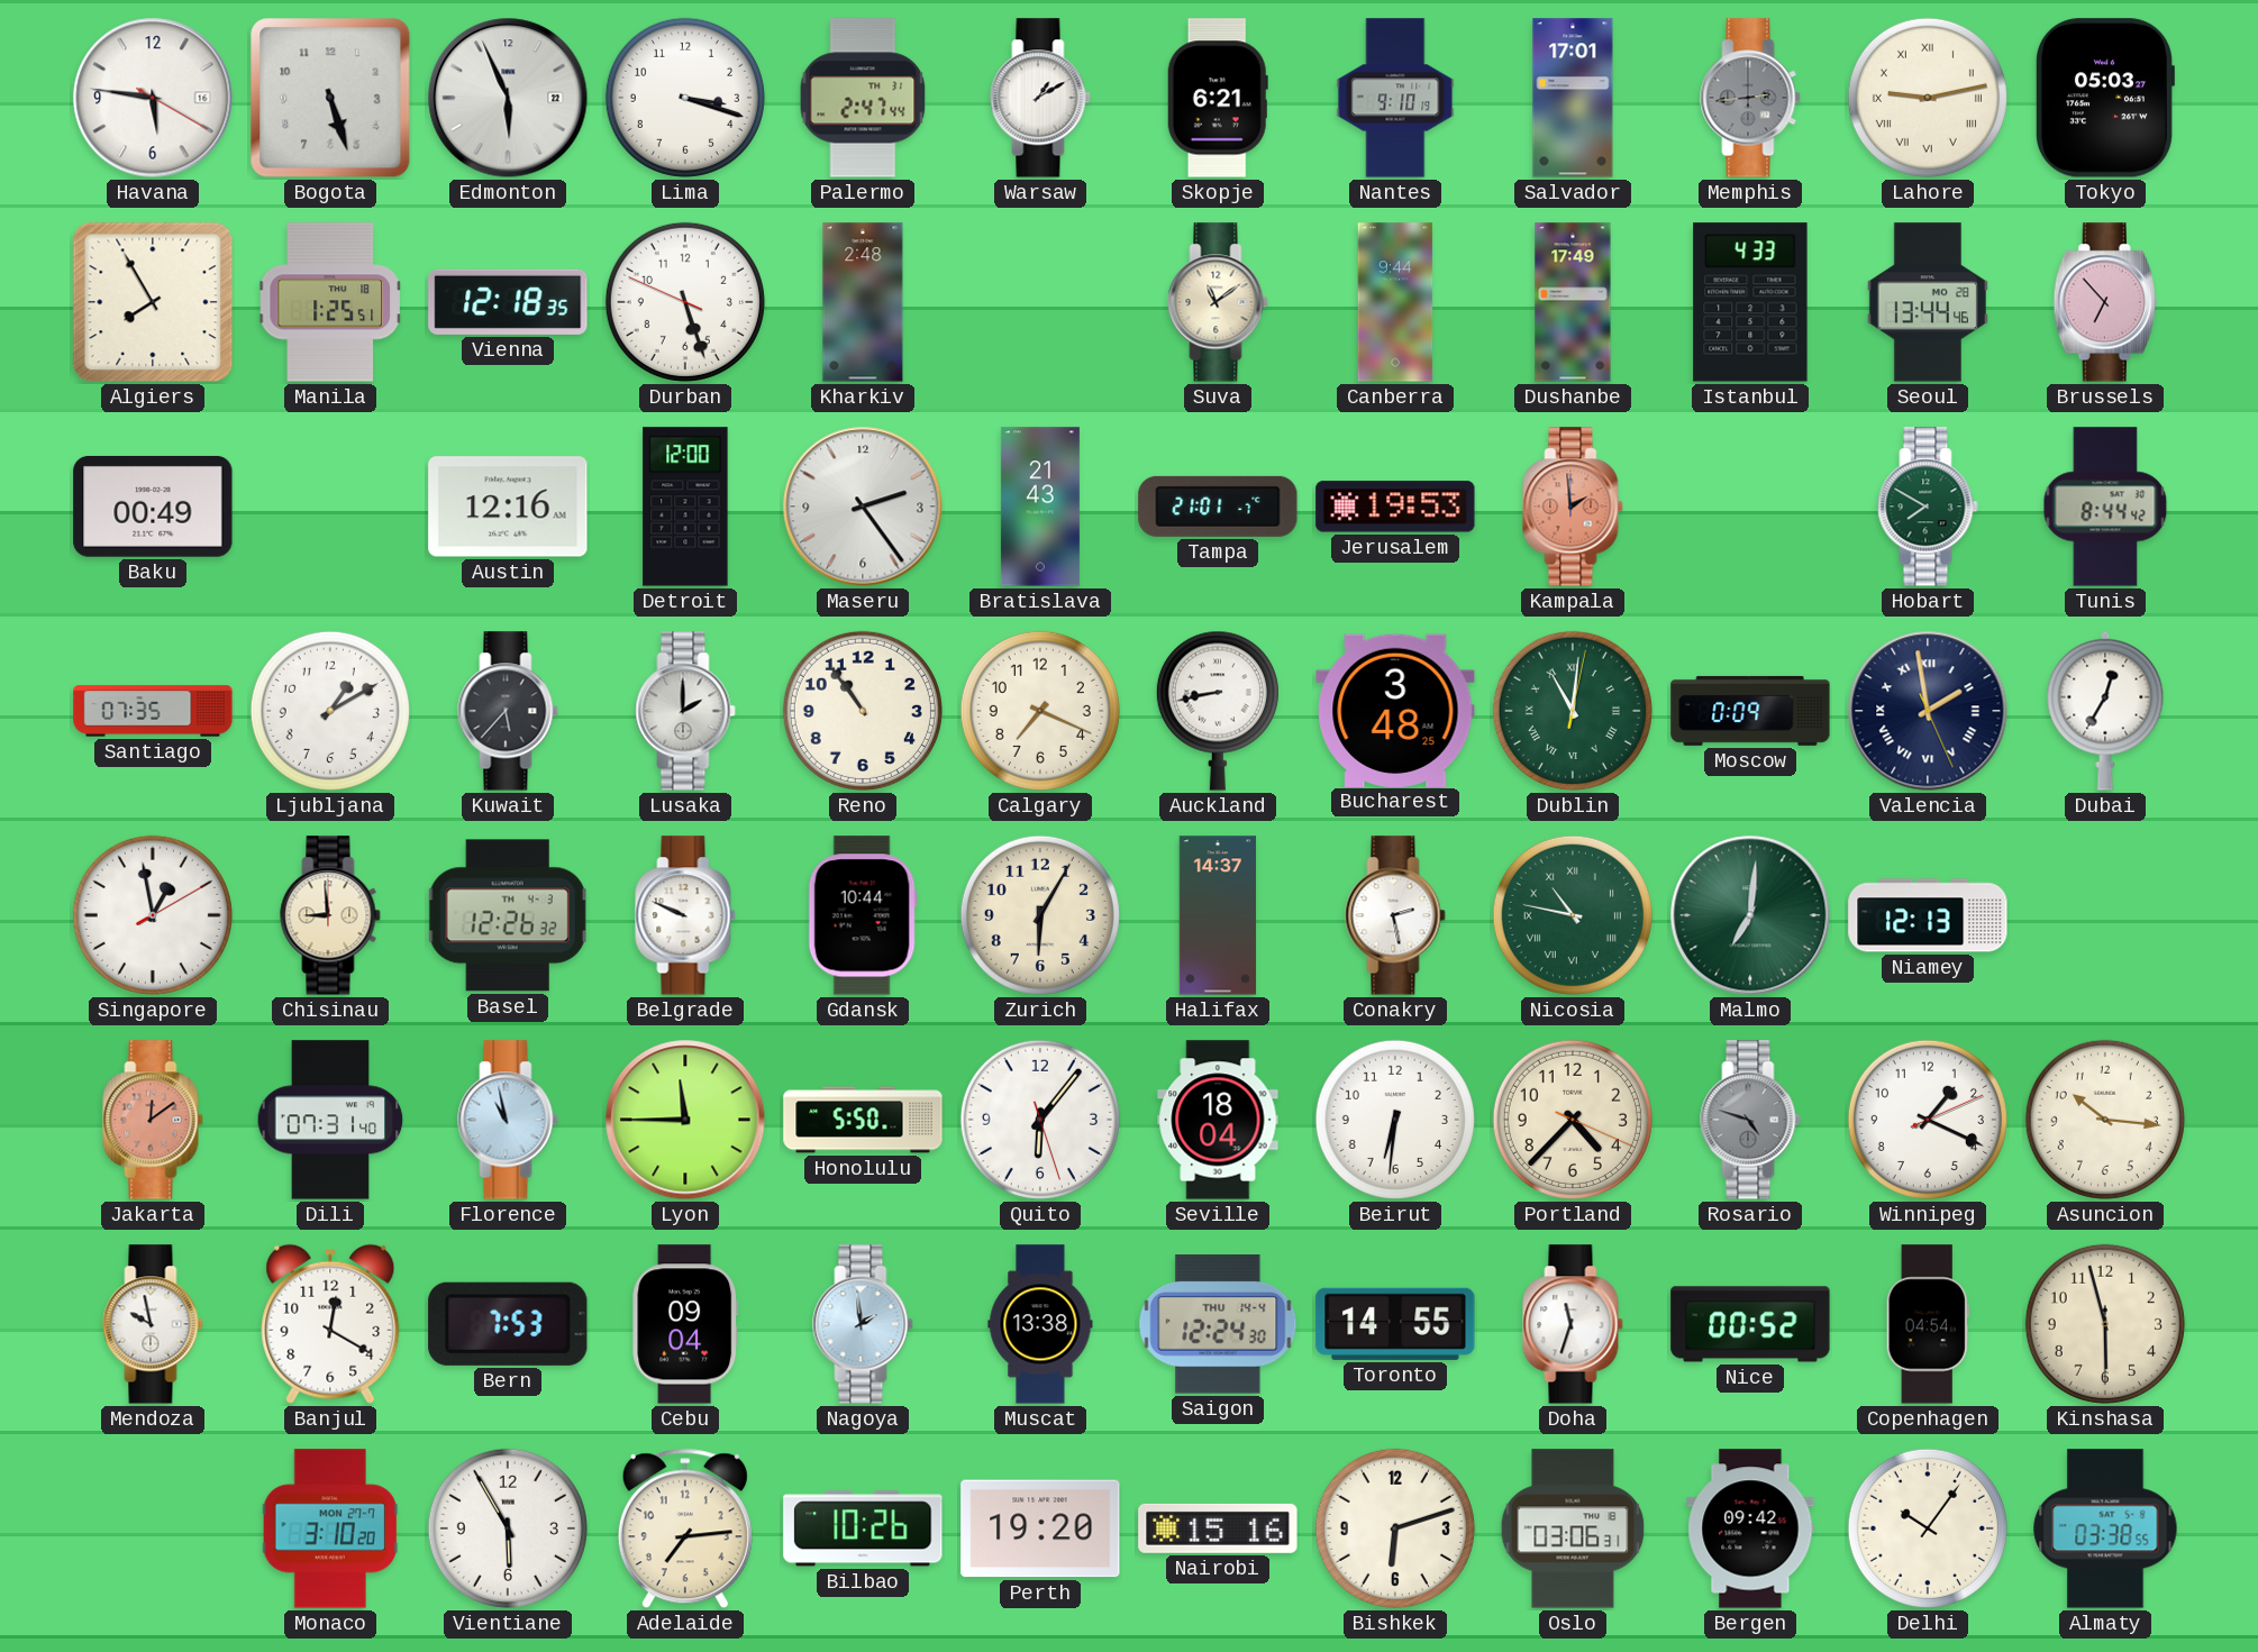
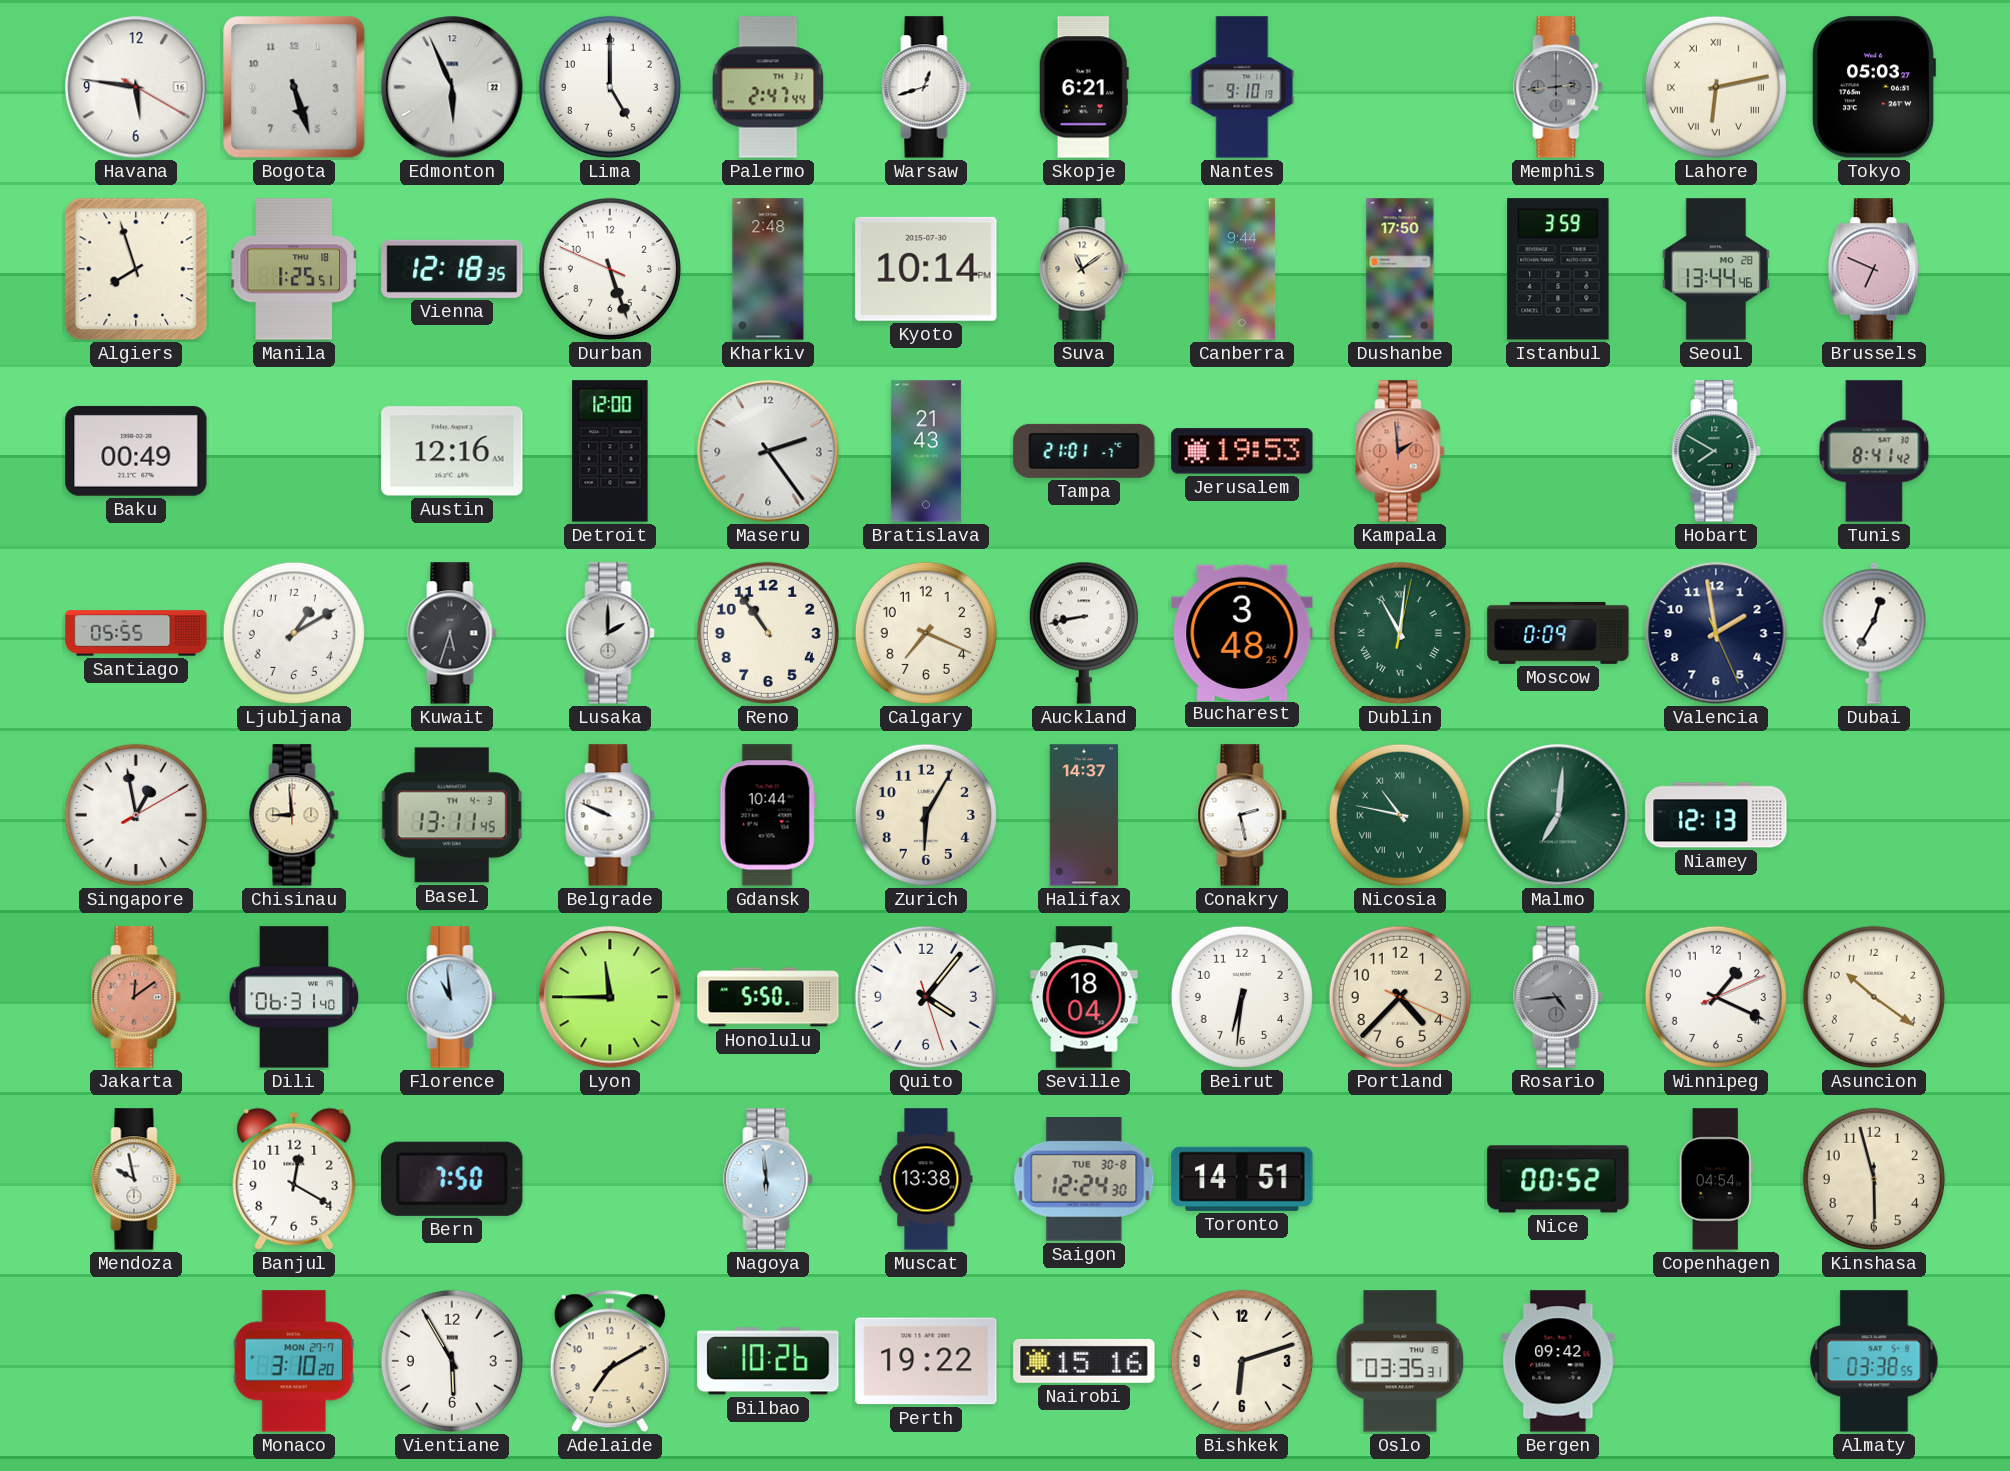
Lima: 3:18 -> 5:00
Warsaw: 1:10 -> 12:42
Salvador: 17:01 -> none
Lahore: 9:13 -> 6:13
Algiers: 7:55 -> 7:57
Kyoto: none -> 10:14
Dushanbe: 17:49 -> 17:50
Istanbul: 4:33 -> 3:59
Brussels: 6:53 -> 6:49
Tunis: 8:44 -> 8:41
Santiago: 07:35 -> 05:55
Kuwait: 5:37 -> 5:33
Valencia numerals: Roman -> Arabic
Basel: 12:26 -> 13:11
Dili: 07:31 -> 06:31
Florence: 10:58 -> 10:59
Quito: 6:06 -> 4:06
Rosario: 4:48 -> 4:44
Asuncion: 10:16 -> 10:21
Bern: 7:53 -> 7:50
Cebu: 09:04 -> none
Nagoya: 1:59 -> 5:59
Saigon date: THU 14-4 -> TUE 30-8
Toronto: 14:55 -> 14:51
Doha: 11:33 -> none
Adelaide: 7:14 -> 7:10
Perth: 19:20 -> 19:22
Oslo: 03:06 -> 03:35
Delhi: 10:06 -> none
